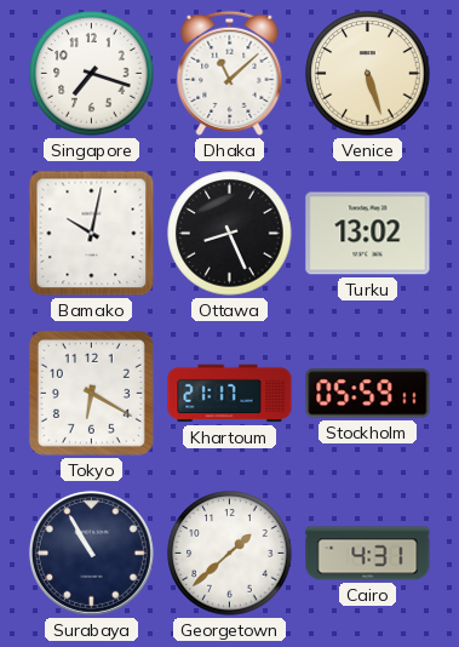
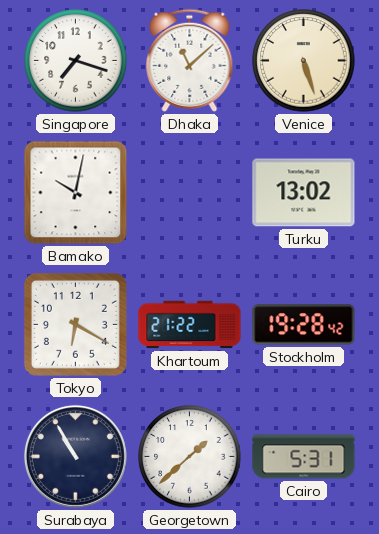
Ottawa: 8:26 -> none
Khartoum: 21:17 -> 21:22
Stockholm: 05:59 -> 19:28
Cairo: 4:31 -> 5:31
